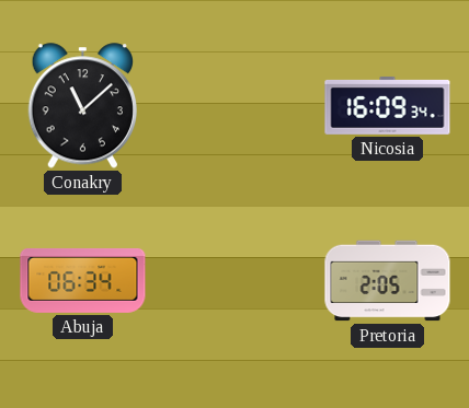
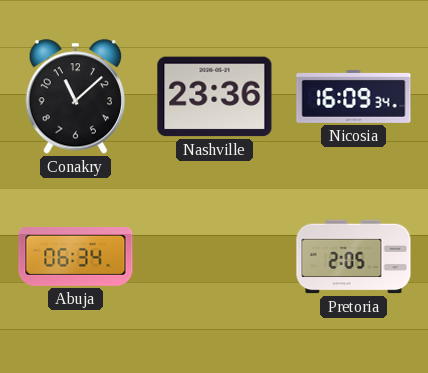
Nashville: none -> 23:36
